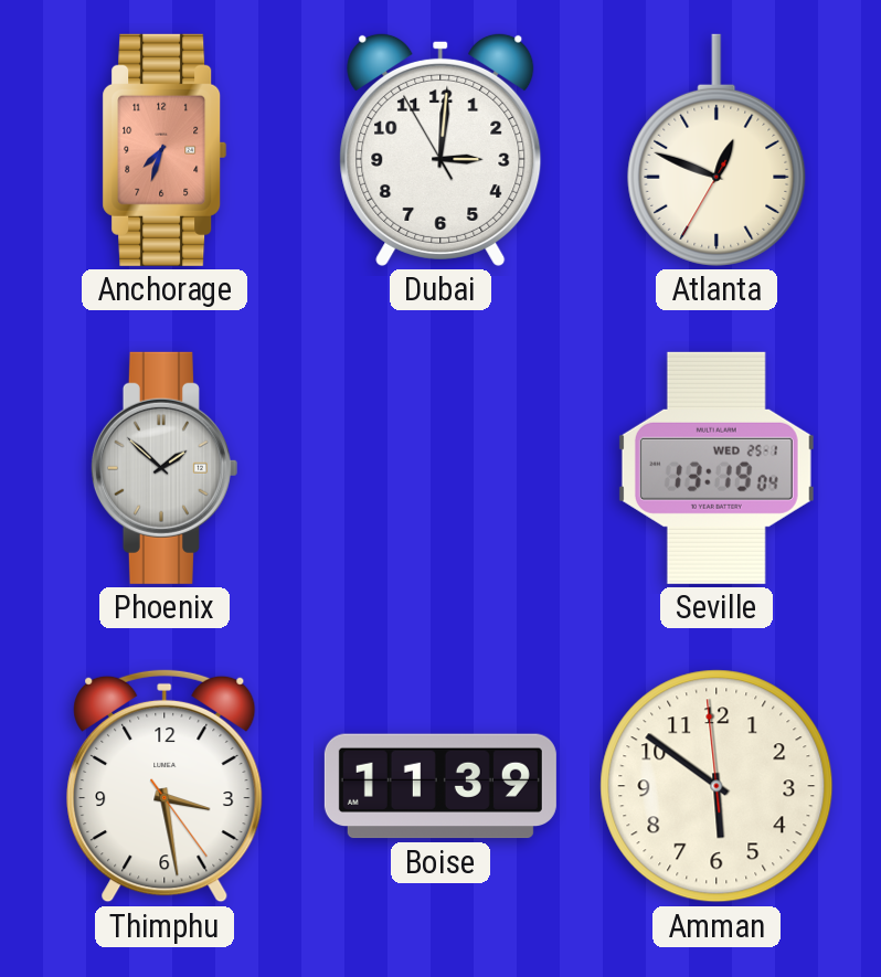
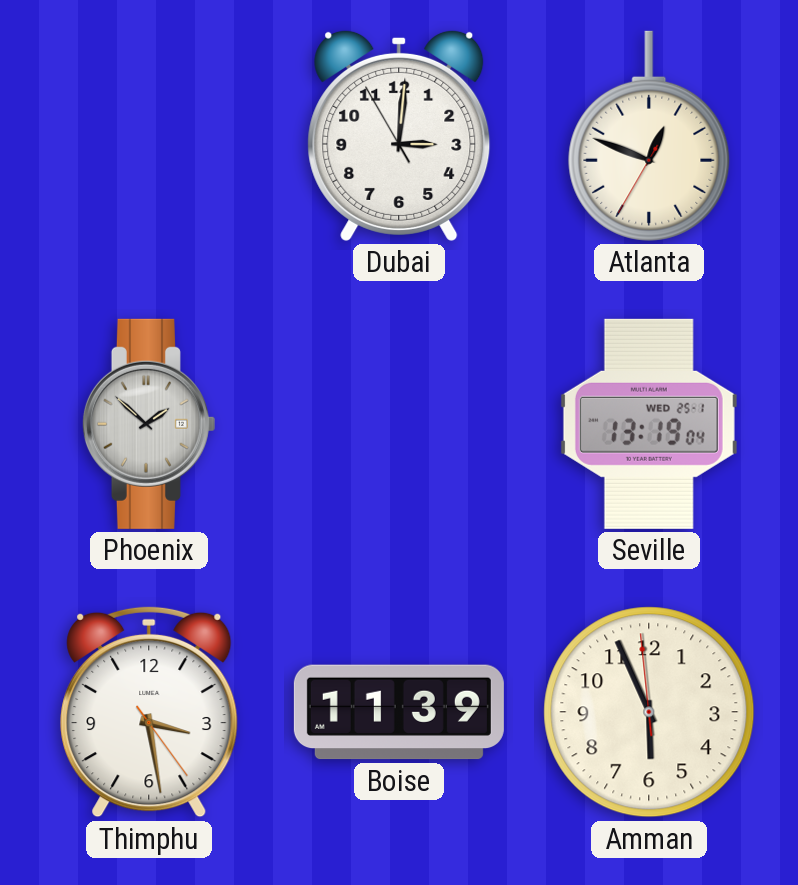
Anchorage: 7:33 -> none
Amman: 5:50 -> 5:55
